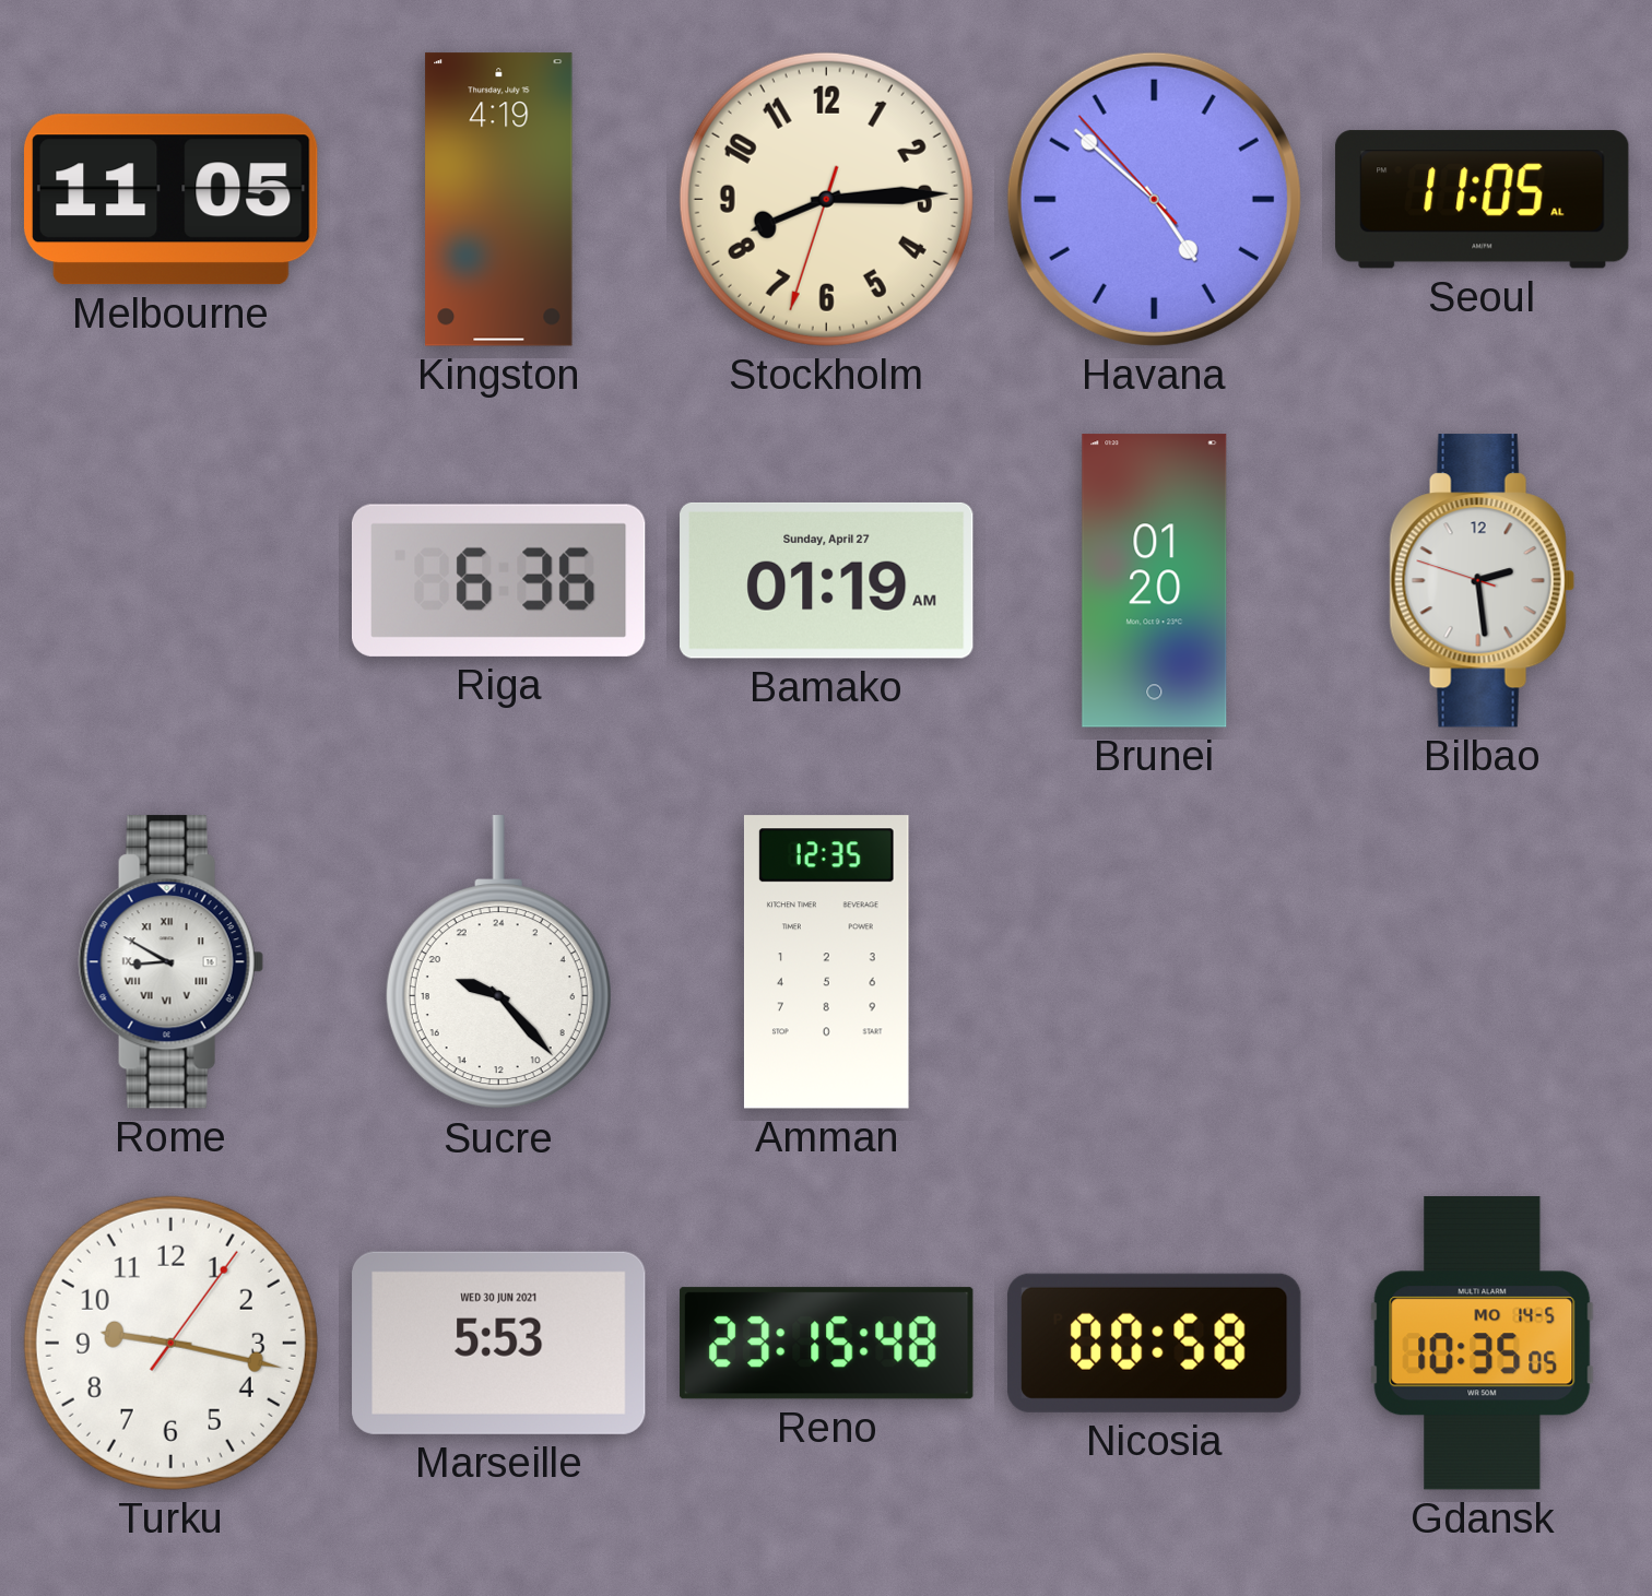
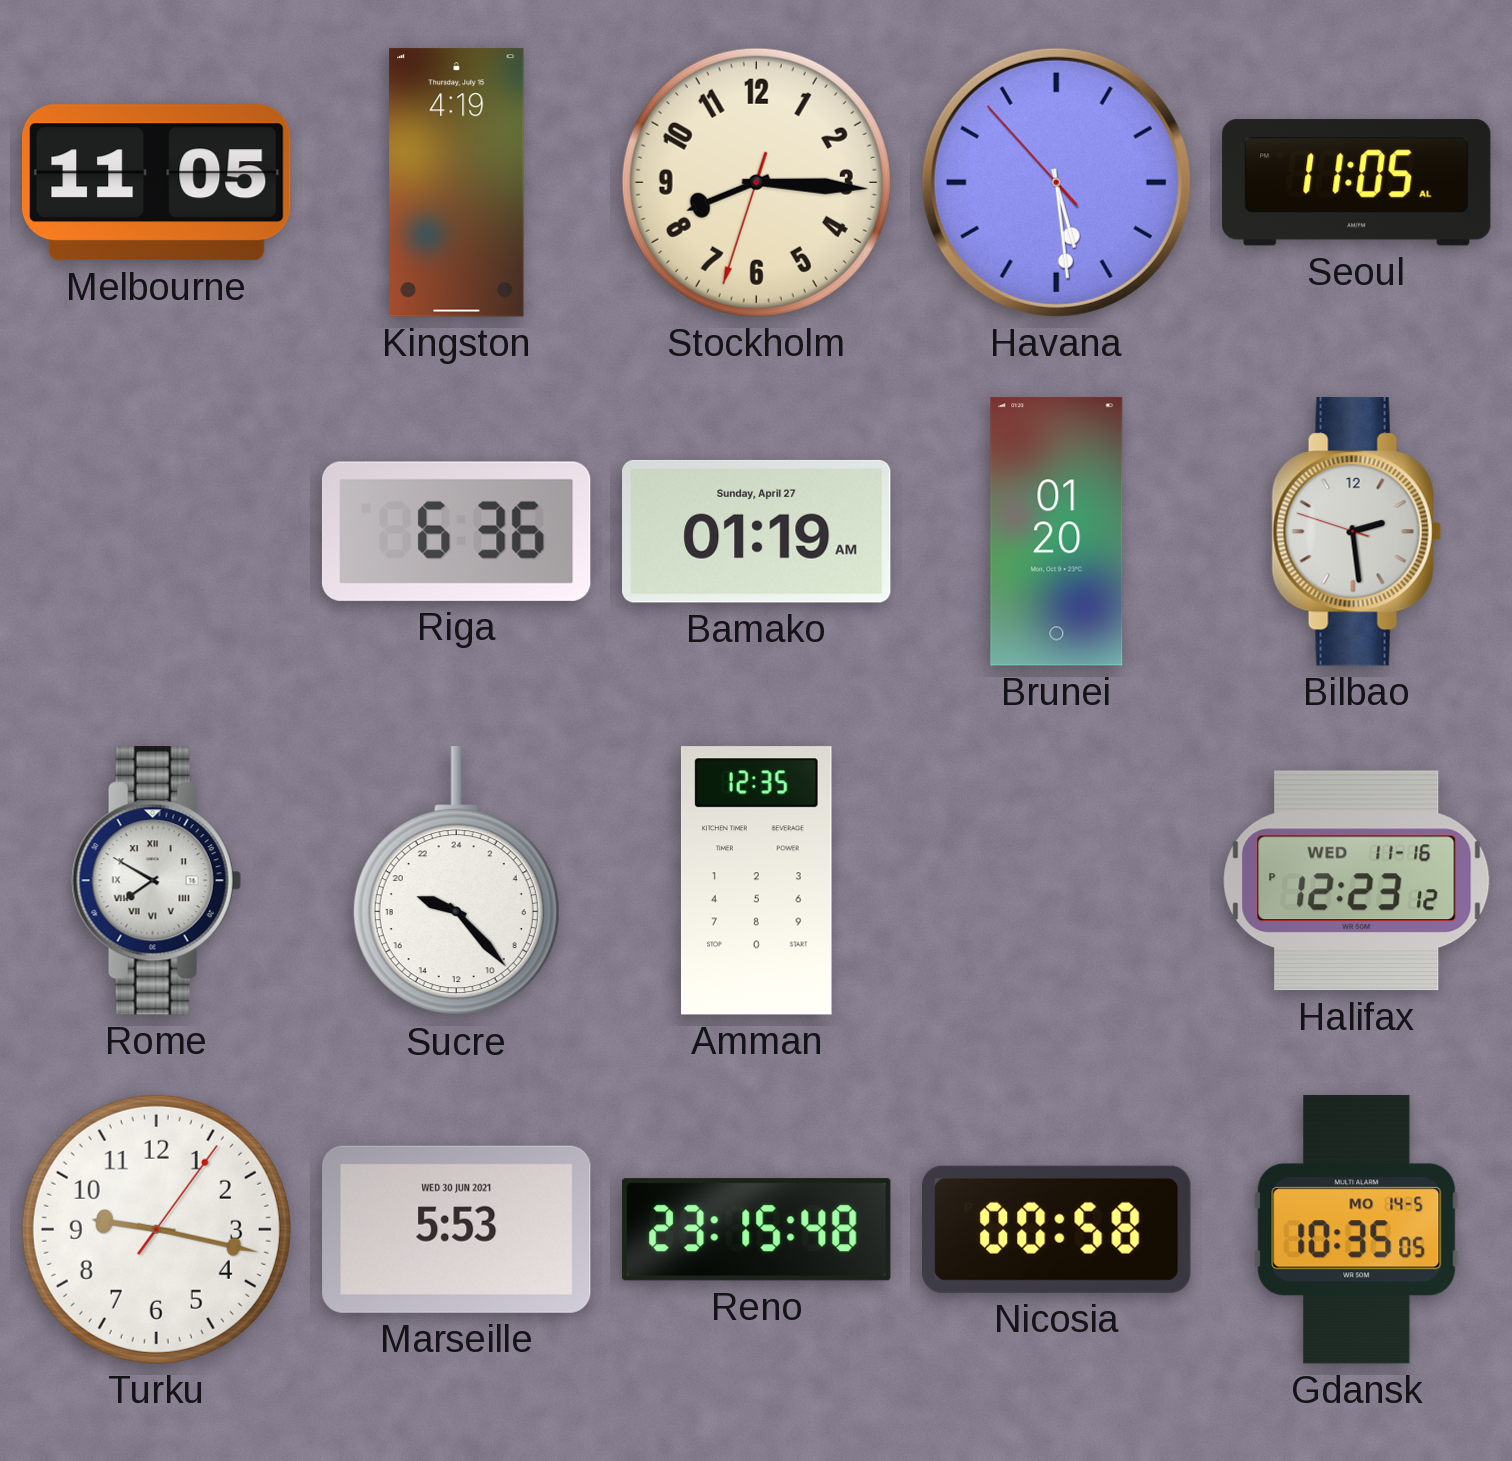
Stockholm: 8:14 -> 8:15
Havana: 4:51 -> 5:28
Rome: 8:50 -> 7:50
Halifax: none -> 12:23
